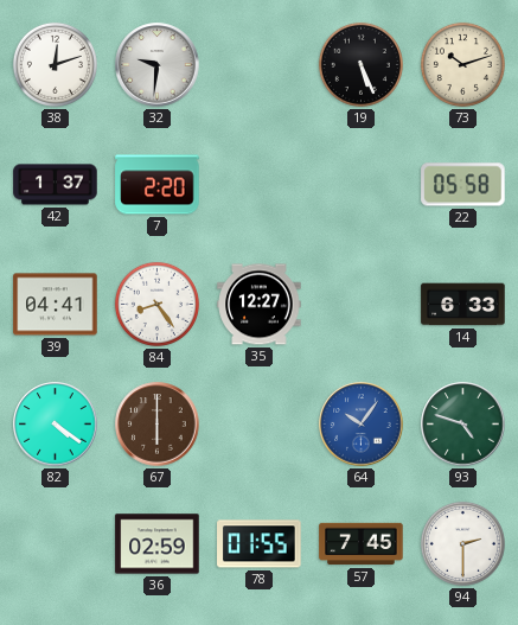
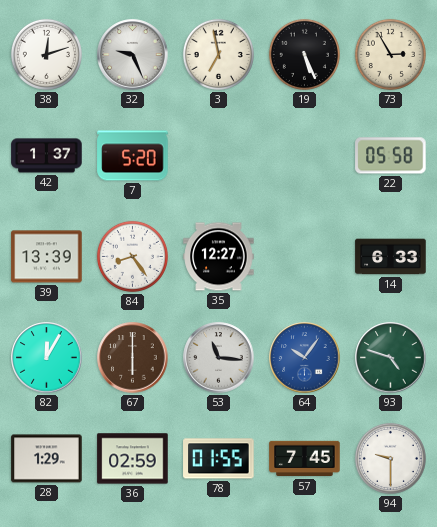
32: 9:31 -> 9:26
3: none -> 6:58
73: 10:12 -> 2:55
7: 2:20 -> 5:20
39: 04:41 -> 13:39
82: 4:21 -> 12:05
53: none -> 11:16
28: none -> 1:29
94: 2:30 -> 9:30
